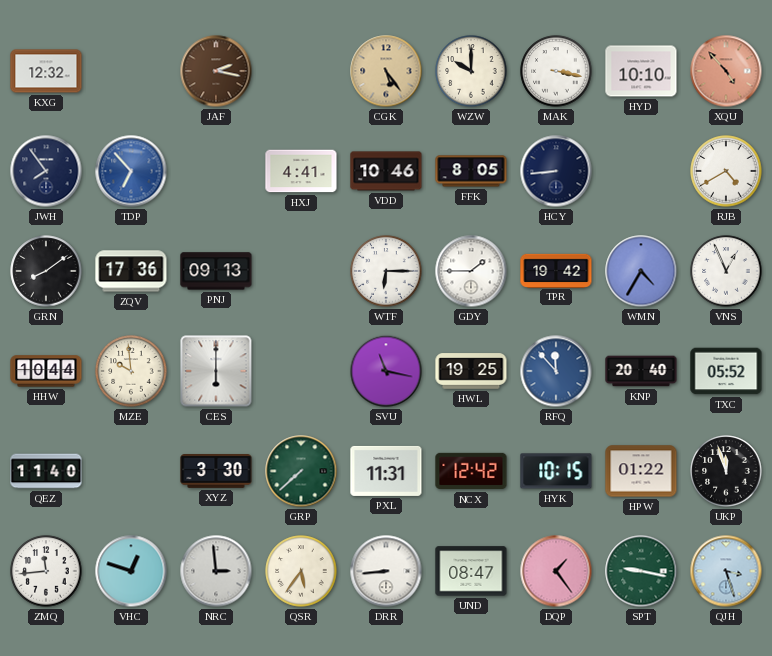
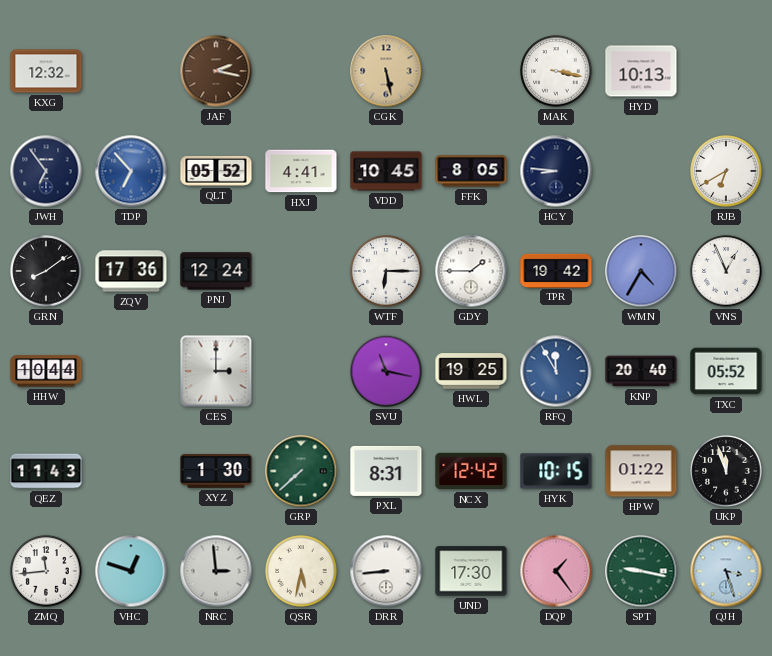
CGK: 5:24 -> 5:28
WZW: 10:00 -> none
HYD: 10:10 -> 10:13
XQU: 4:53 -> none
JWH: 7:54 -> 6:54
QLT: none -> 05:52
VDD: 10:46 -> 10:45
HCY: 8:44 -> 8:46
RJB: 4:40 -> 6:40
PNJ: 09:13 -> 12:24
MZE: 9:59 -> none
CES: 6:00 -> 3:00
RFQ: 11:53 -> 11:55
QEZ: 11:40 -> 11:43
XYZ: 3:30 -> 1:30
PXL: 11:31 -> 8:31
QSR: 5:36 -> 5:32
UND: 08:47 -> 17:30
